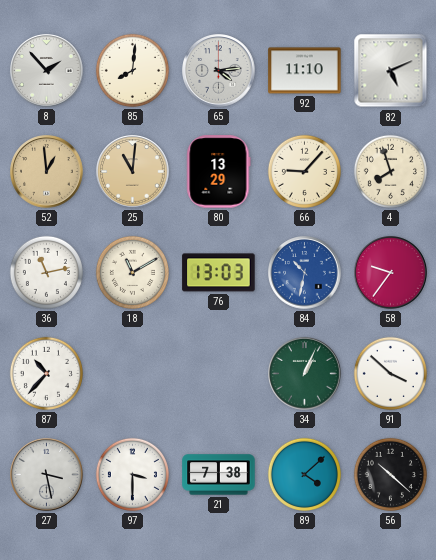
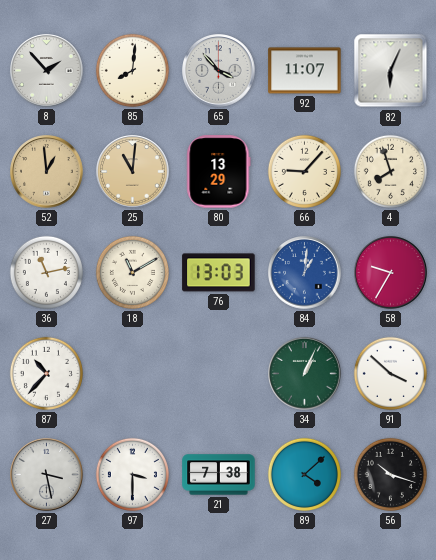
65: 4:14 -> 3:53
92: 11:10 -> 11:07
82: 5:11 -> 6:04
84: 10:32 -> 1:01
58: 9:36 -> 9:35
56: 10:22 -> 10:18
